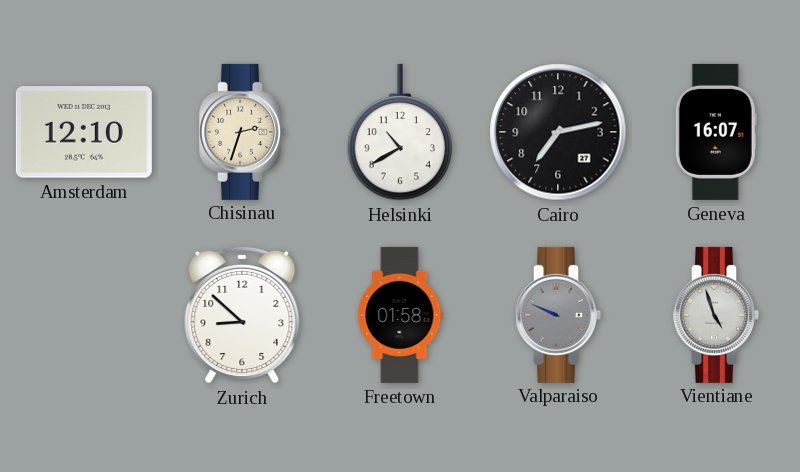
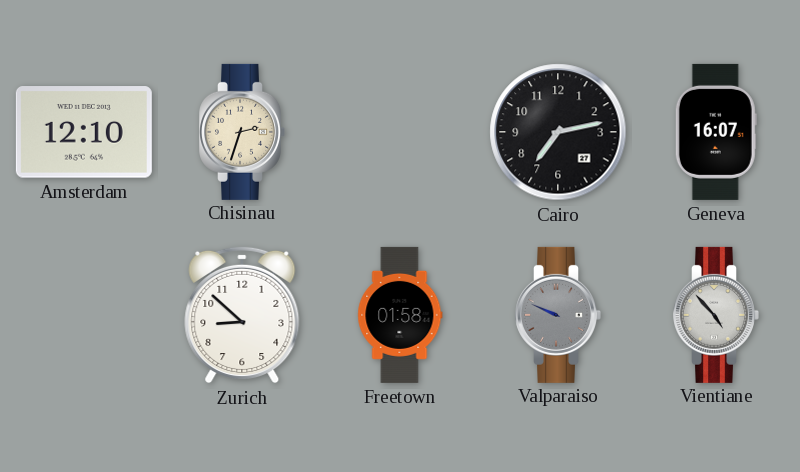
Helsinki: 10:40 -> none
Vientiane: 4:57 -> 4:53
